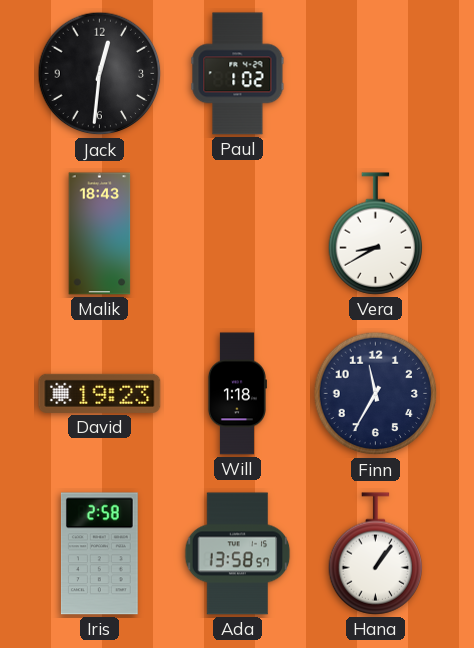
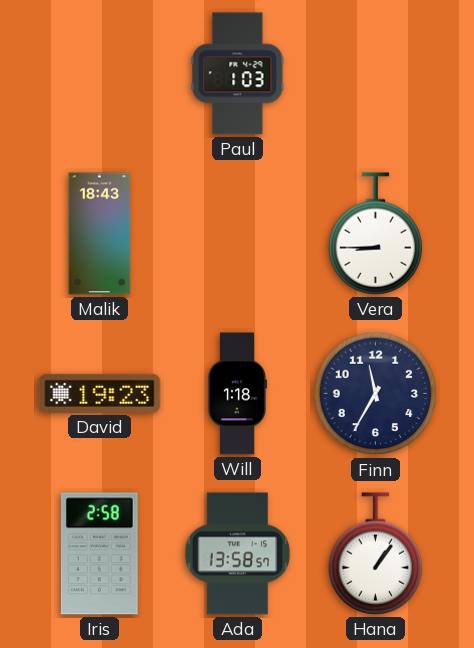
Jack: 12:31 -> none
Paul: 1:02 -> 1:03
Vera: 8:40 -> 8:45
